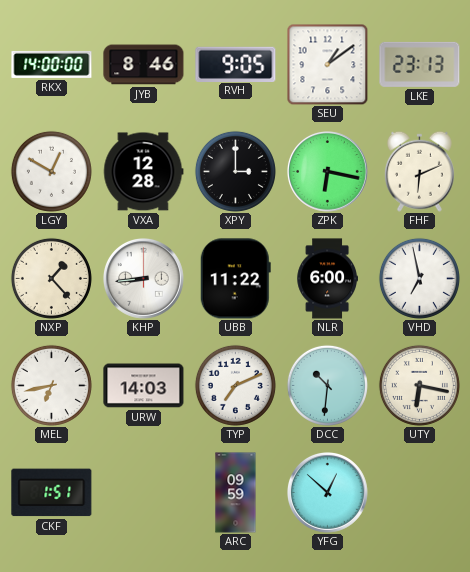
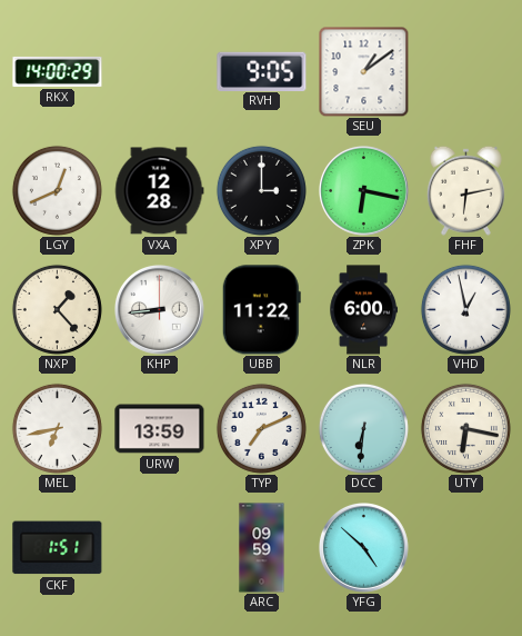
RKX: 14:00:00 -> 14:00:29
JYB: 8:46 -> none
LKE: 23:13 -> none
LGY: 12:50 -> 12:41
FHF: 6:11 -> 6:13
VHD: 6:58 -> 12:58
URW: 14:03 -> 13:59
DCC: 10:31 -> 6:31
YFG: 12:52 -> 4:52
